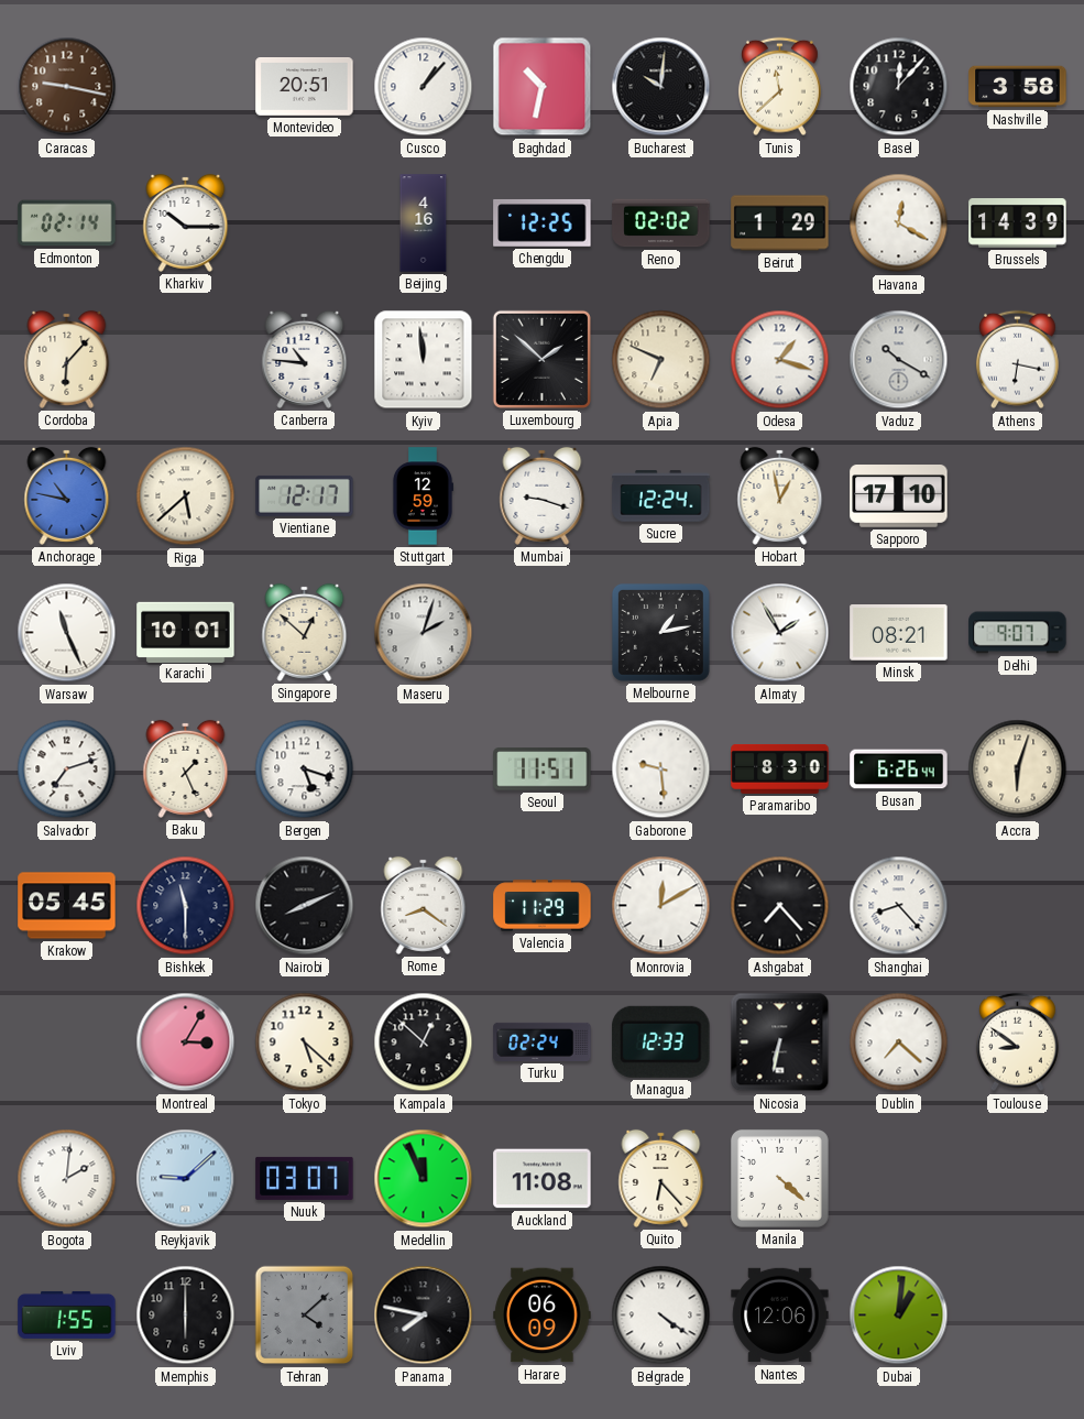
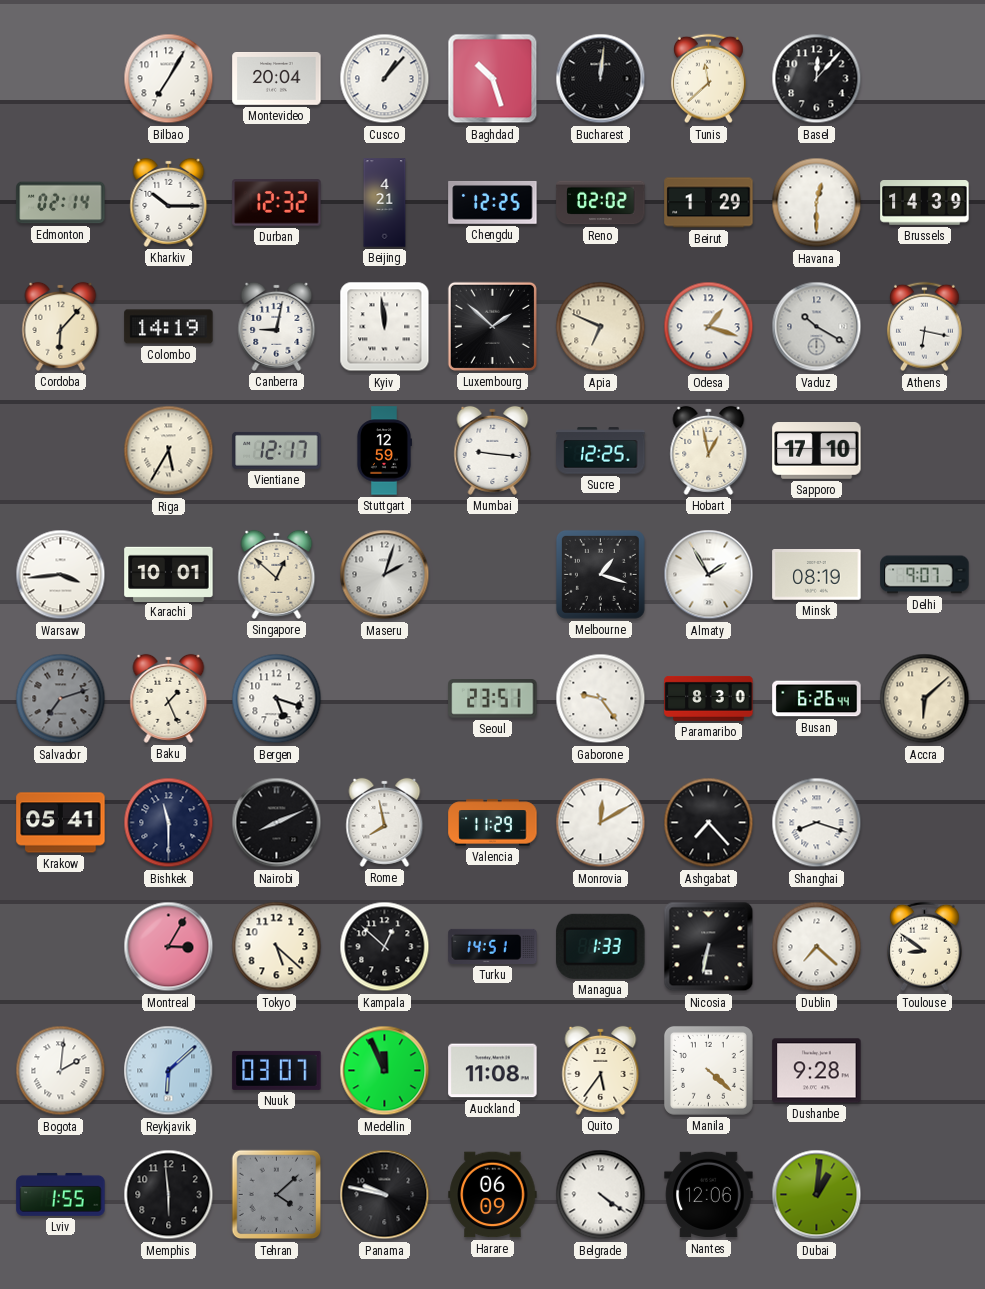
Caracas: 9:17 -> none
Bilbao: none -> 7:05
Montevideo: 20:51 -> 20:04
Baghdad: 10:32 -> 10:27
Bucharest: 10:01 -> 12:01
Nashville: 3:58 -> none
Durban: none -> 12:32
Beijing: 4:16 -> 4:21
Havana: 12:20 -> 12:30
Colombo: none -> 14:19
Canberra: 10:46 -> 9:02
Anchorage: 10:47 -> none
Riga: 5:38 -> 5:35
Mumbai: 9:18 -> 9:16
Sucre: 12:24 -> 12:25
Warsaw: 11:26 -> 3:44
Melbourne: 1:13 -> 1:18
Minsk: 08:21 -> 08:19
Salvador dial: white -> grey
Seoul: 11:51 -> 23:51
Gaborone: 9:29 -> 9:24
Accra: 6:03 -> 6:08
Krakow: 05:45 -> 05:41
Rome: 8:21 -> 7:58
Shanghai: 8:23 -> 8:18
Turku: 02:24 -> 14:51
Managua: 12:33 -> 1:33
Reykjavik: 9:08 -> 6:08
Quito: 6:23 -> 5:36
Dushanbe: none -> 9:28
Memphis: 6:00 -> 5:59
Panama: 7:47 -> 9:47
